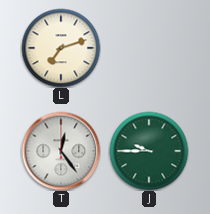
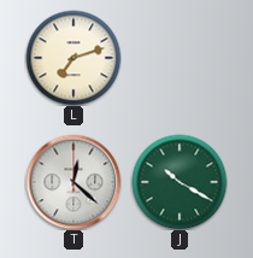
T: 12:24 -> 12:22
J: 9:45 -> 10:20
